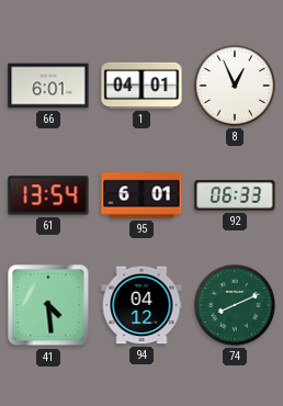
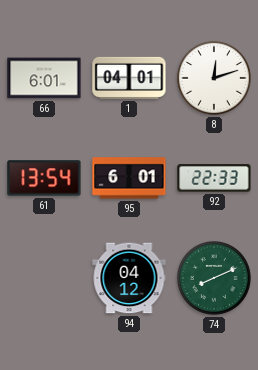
8: 12:56 -> 12:12
92: 06:33 -> 22:33
41: 4:29 -> none
